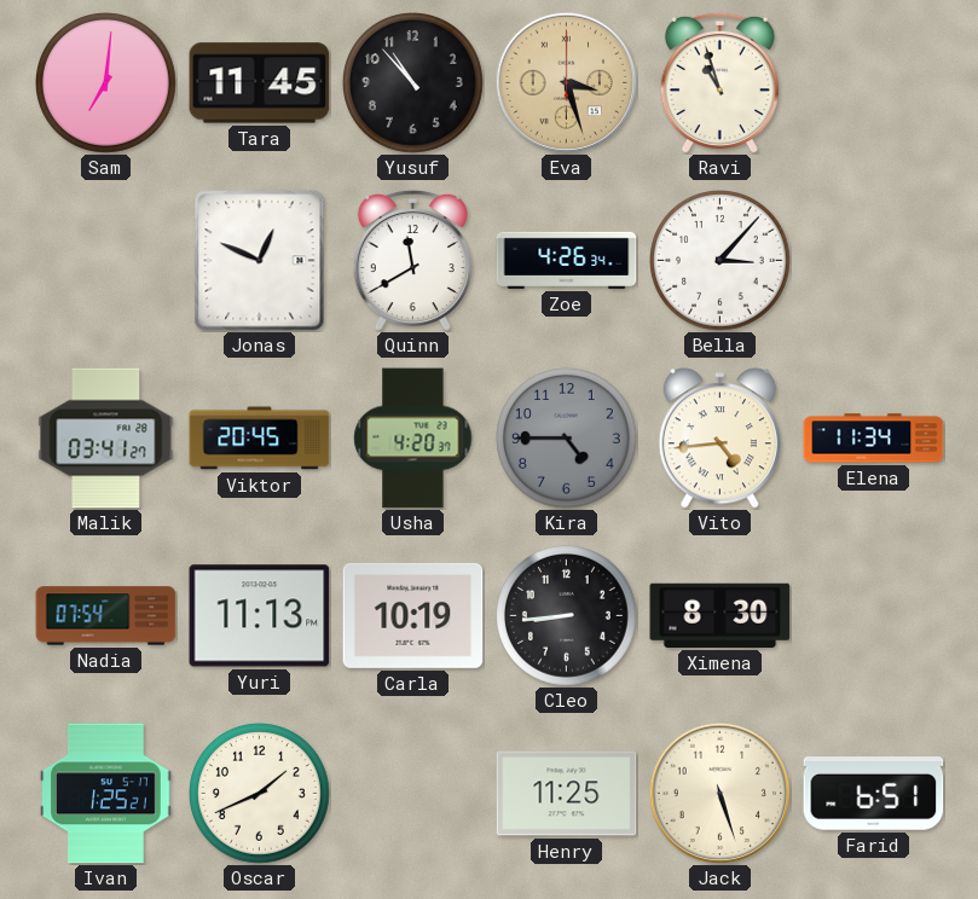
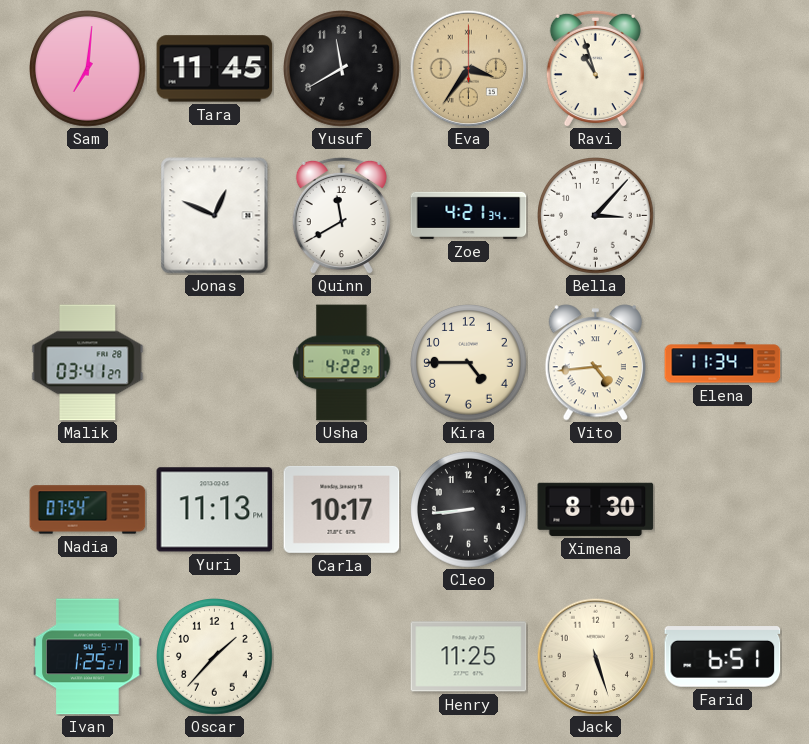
Yusuf: 10:53 -> 11:40
Eva: 3:27 -> 3:36
Zoe: 4:26 -> 4:21
Viktor: 20:45 -> none
Usha: 4:20 -> 4:22
Kira dial: grey -> cream
Carla: 10:19 -> 10:17
Oscar: 1:41 -> 1:37
